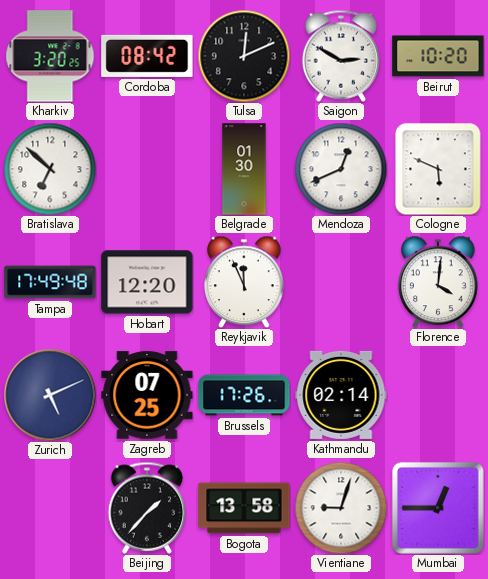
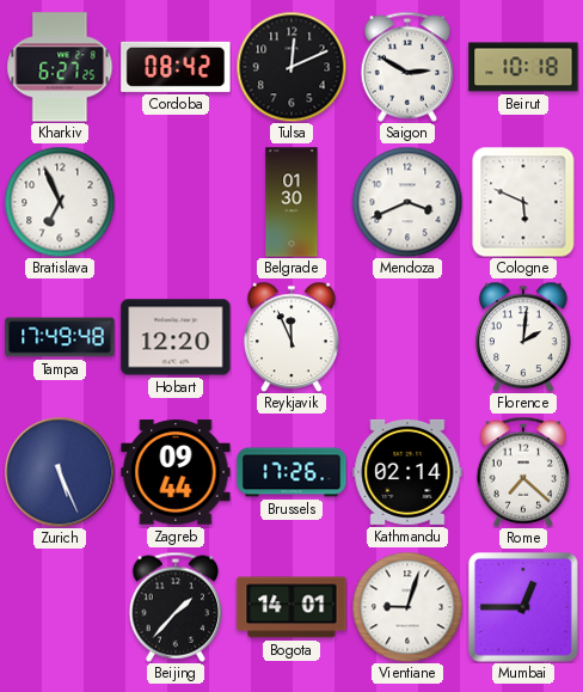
Kharkiv: 3:20 -> 6:27
Beirut: 10:20 -> 10:18
Bratislava: 6:52 -> 6:56
Mendoza: 12:41 -> 3:41
Florence: 4:01 -> 2:01
Zurich: 5:11 -> 5:26
Zagreb: 07:25 -> 09:44
Rome: none -> 7:22
Bogota: 13:58 -> 14:01
